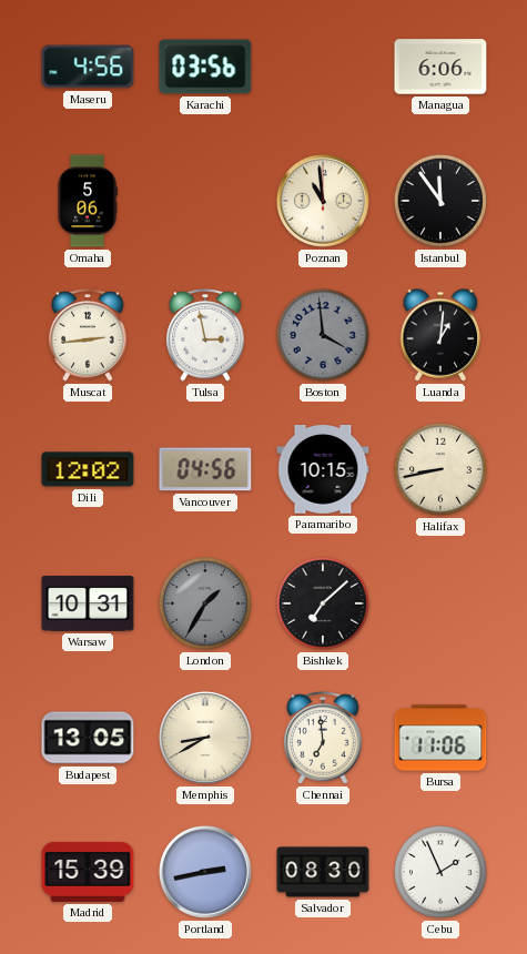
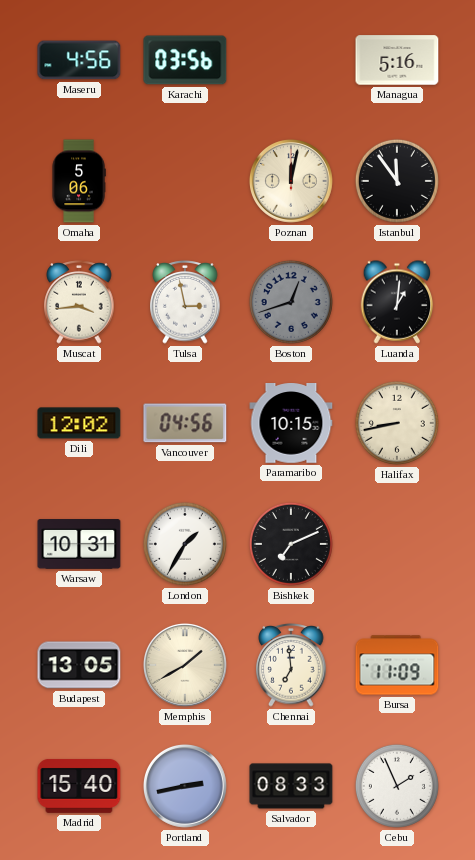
Managua: 6:06 -> 5:16
Poznan: 10:59 -> 12:02
Muscat: 2:44 -> 3:44
Boston: 3:59 -> 12:42
London dial: grey -> white
Bishkek: 7:08 -> 7:11
Memphis: 8:40 -> 1:40
Bursa: 11:06 -> 11:09
Madrid: 15:39 -> 15:40
Salvador: 08:30 -> 08:33
